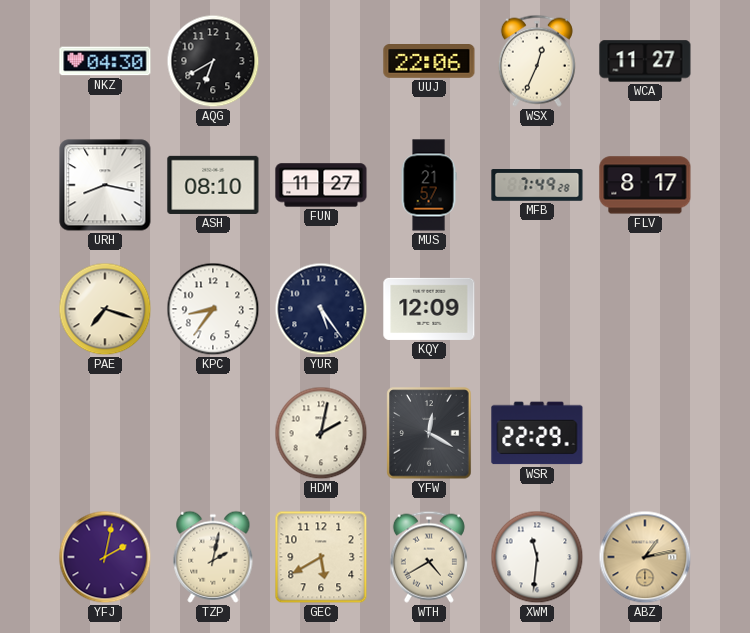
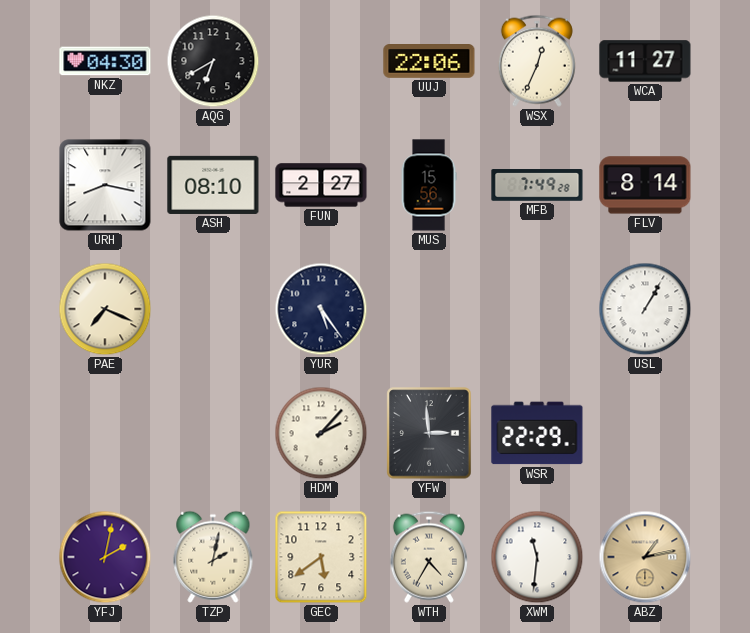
FUN: 11:27 -> 2:27
MUS: 21:57 -> 15:56
FLV: 8:17 -> 8:14
PAE: 7:18 -> 7:19
KPC: 8:36 -> none
KQY: 12:09 -> none
USL: none -> 1:05
HDM: 2:02 -> 2:07
YFW: 12:20 -> 2:59
GEC: 5:40 -> 5:39
WTH: 4:40 -> 4:35
